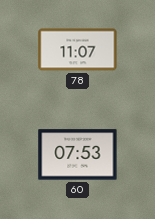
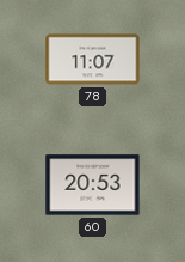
60: 07:53 -> 20:53
